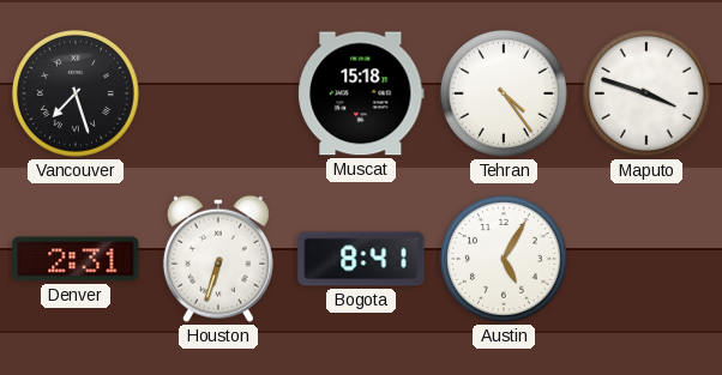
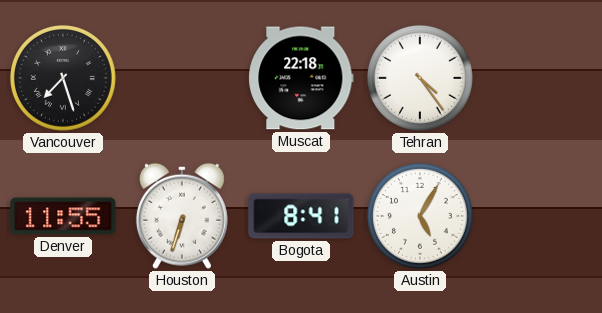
Muscat: 15:18 -> 22:18
Maputo: 3:48 -> none
Denver: 2:31 -> 11:55
